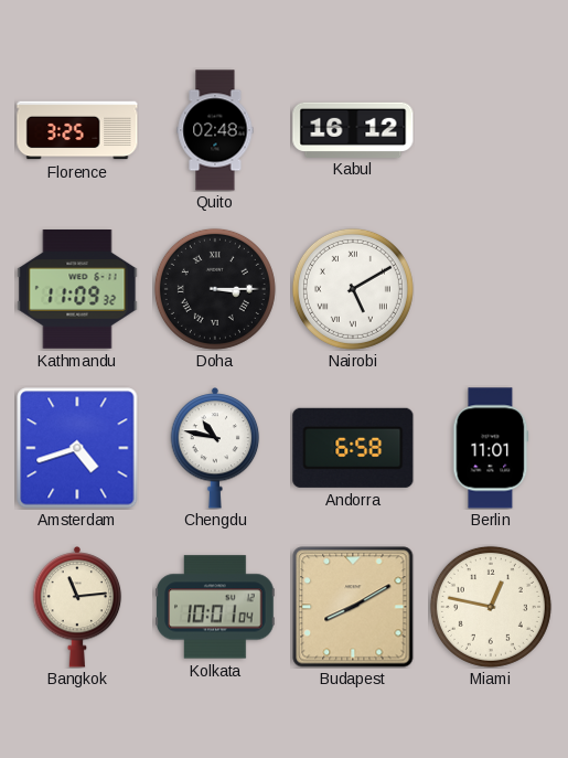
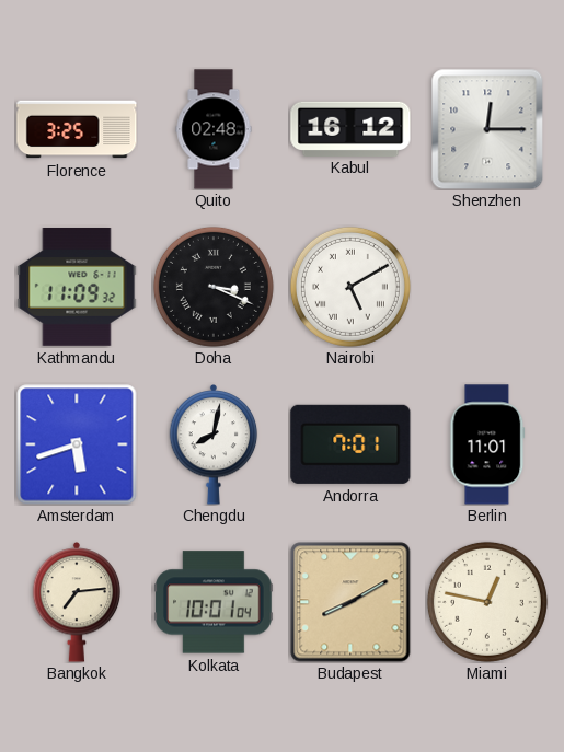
Shenzhen: none -> 12:15
Doha: 3:15 -> 3:19
Amsterdam: 4:42 -> 5:42
Chengdu: 10:47 -> 8:02
Andorra: 6:58 -> 7:01
Bangkok: 11:14 -> 7:14
